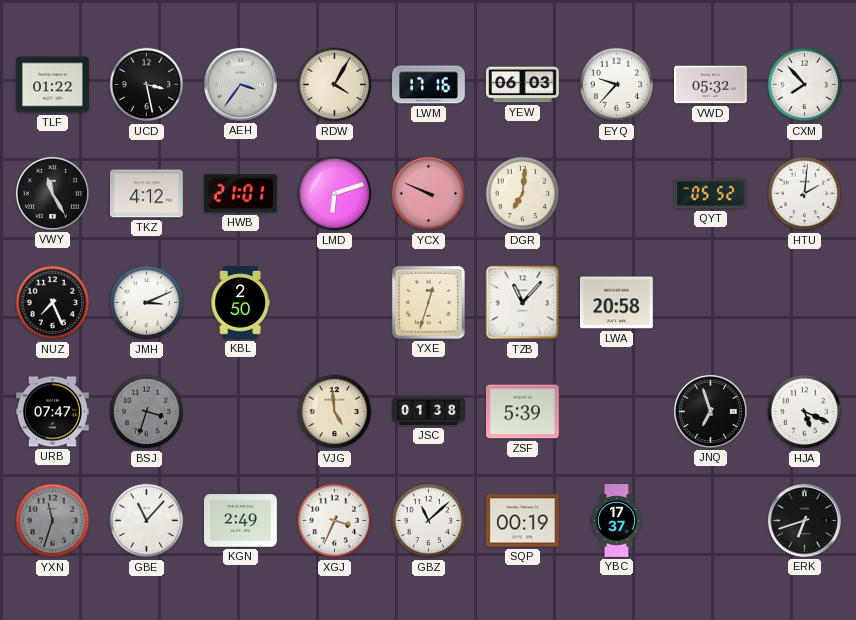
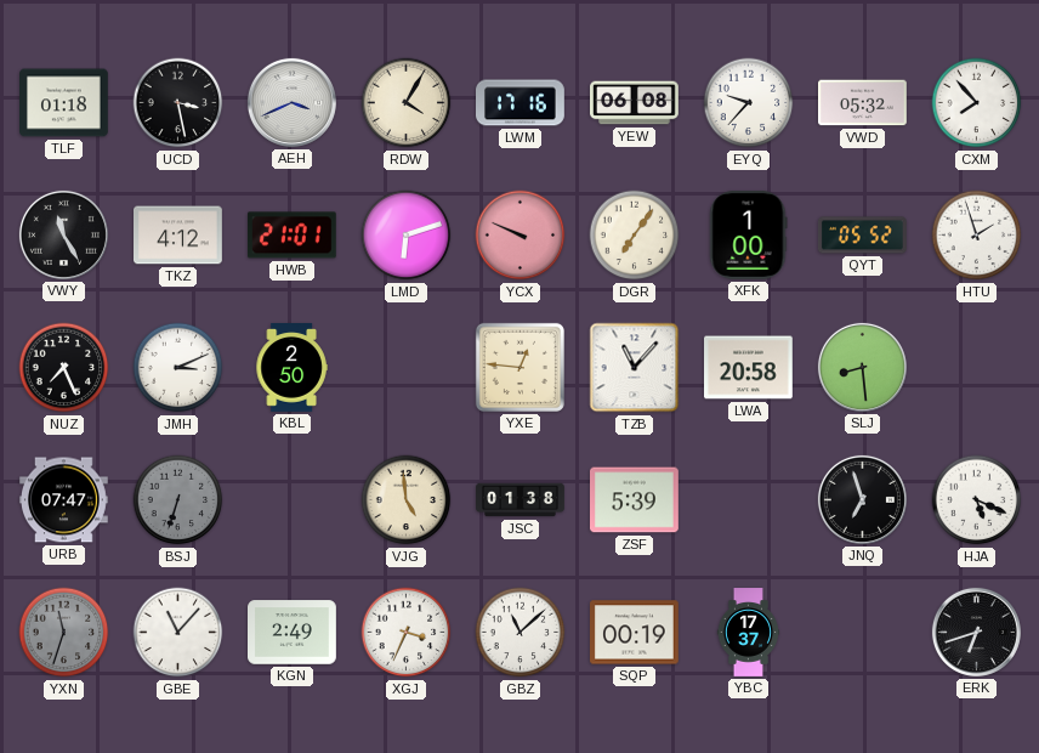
TLF: 01:22 -> 01:18
AEH: 3:36 -> 3:41
YEW: 06:03 -> 06:08
DGR: 7:01 -> 7:06
XFK: none -> 1:00
HTU: 2:01 -> 1:57
YXE: 12:33 -> 12:46
SLJ: none -> 8:29
BSJ: 3:33 -> 6:33
